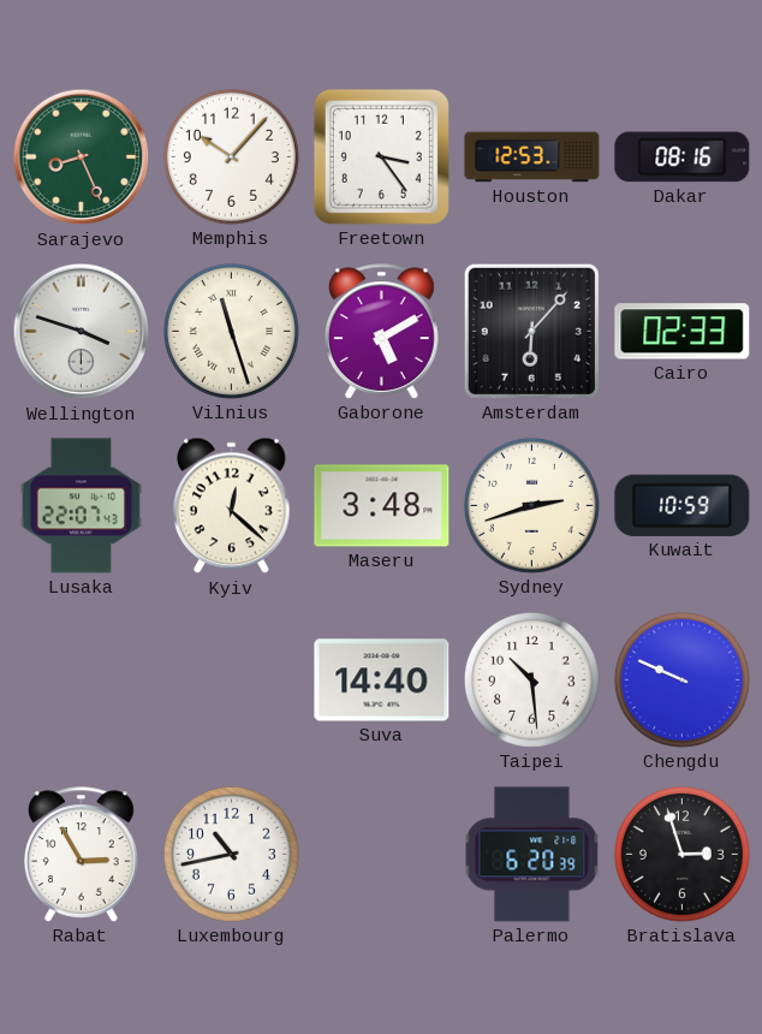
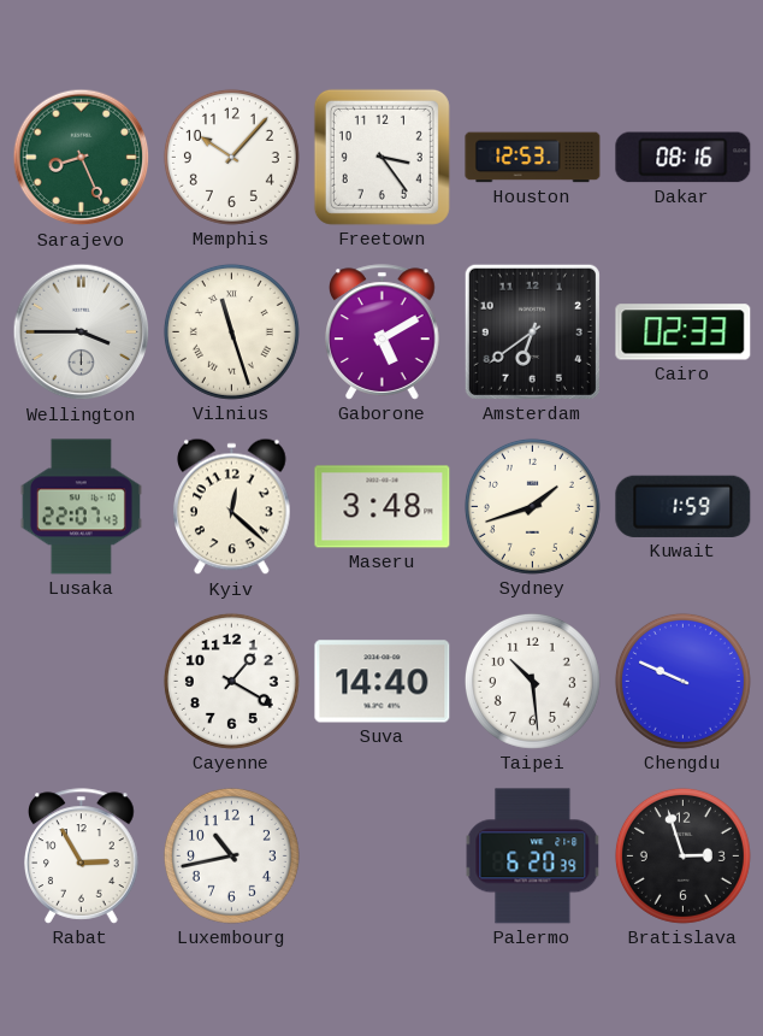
Wellington: 3:48 -> 3:45
Amsterdam: 6:07 -> 6:39
Sydney: 2:42 -> 1:42
Kuwait: 10:59 -> 1:59
Cayenne: none -> 1:20
